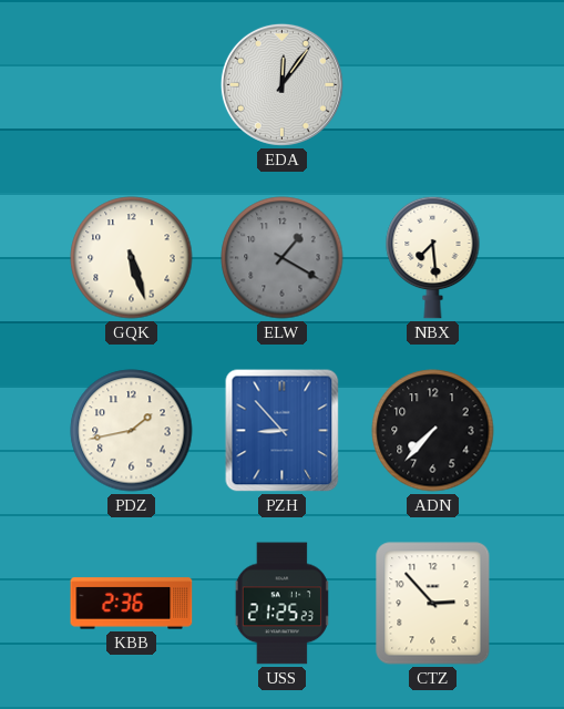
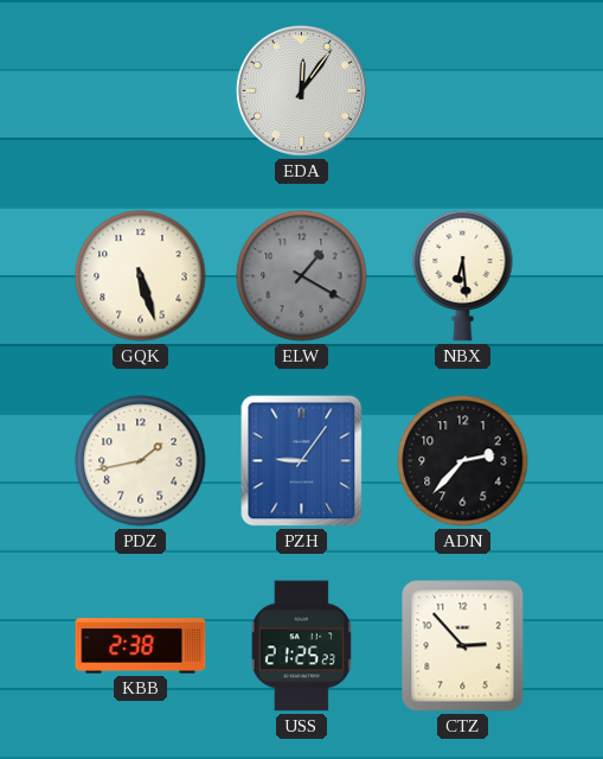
NBX: 7:29 -> 6:29
PZH: 8:53 -> 9:06
ADN: 7:37 -> 2:37
KBB: 2:36 -> 2:38
